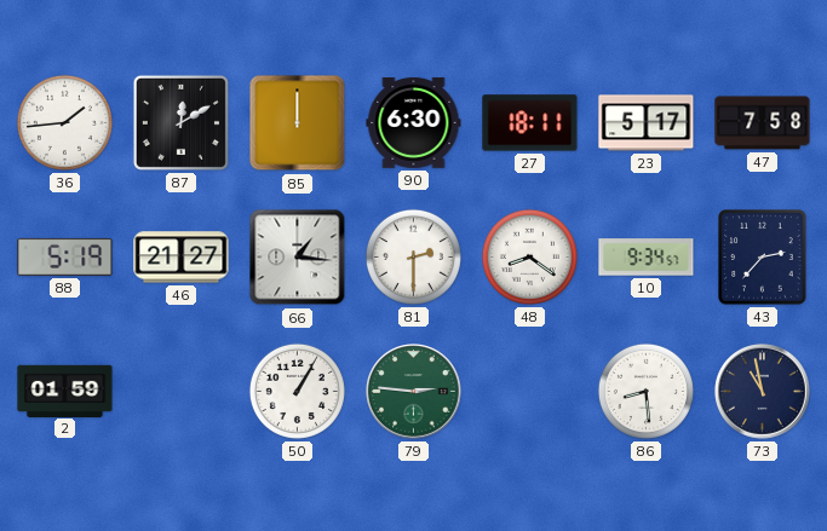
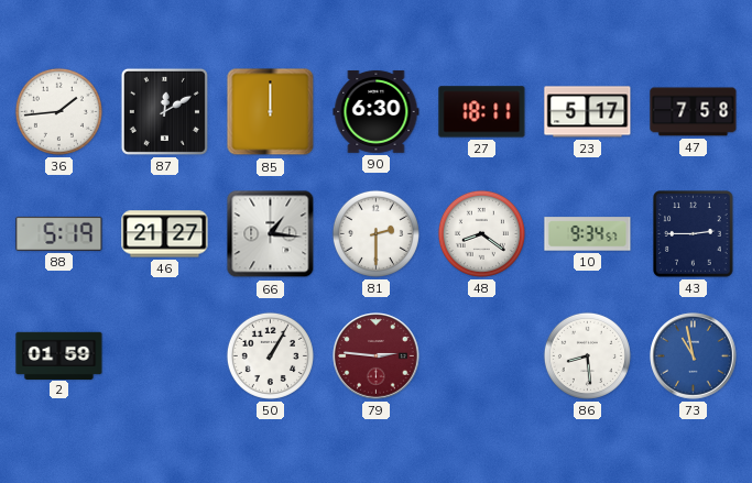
43: 2:37 -> 2:45
79 dial: green -> burgundy
73 dial: navy -> blue
